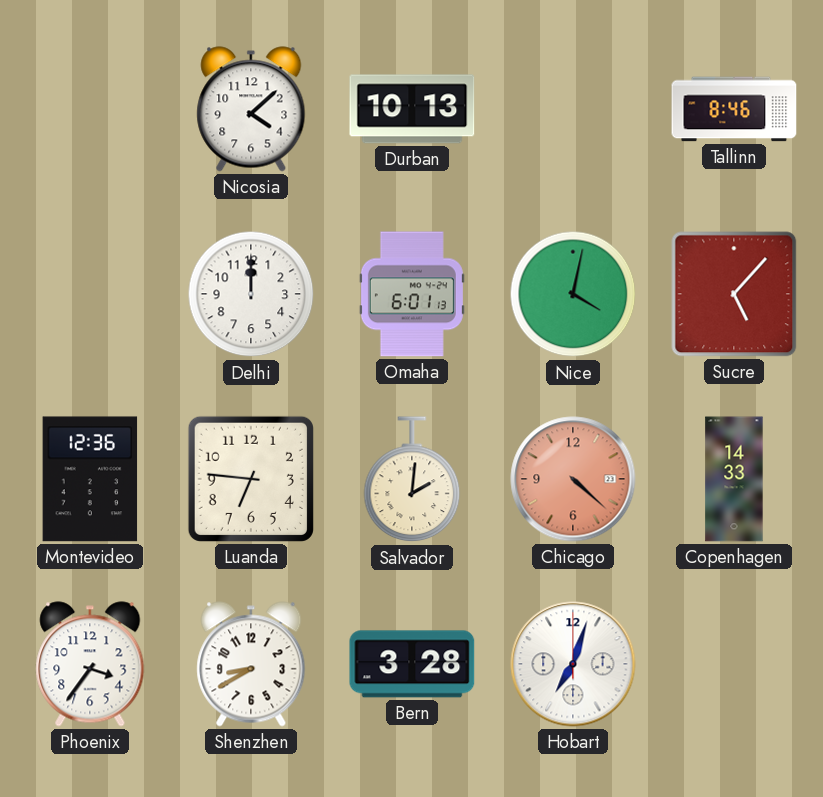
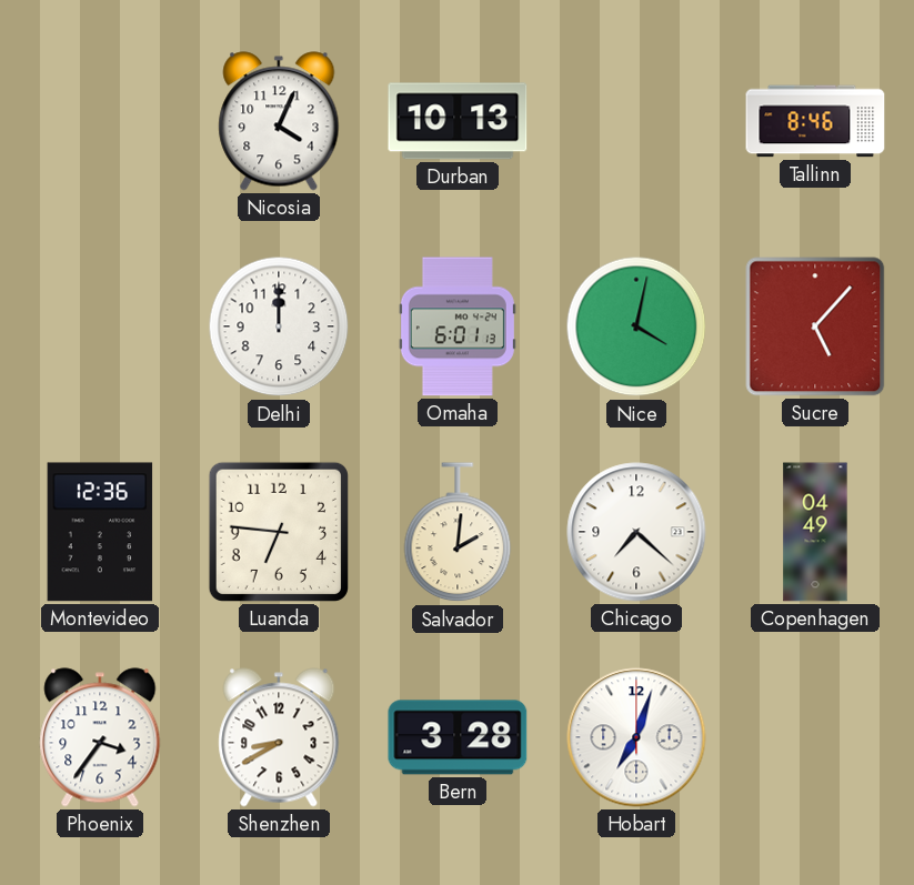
Nicosia: 4:08 -> 4:04
Chicago: 4:22 -> 7:22
Chicago dial: salmon -> white
Copenhagen: 14:33 -> 04:49
